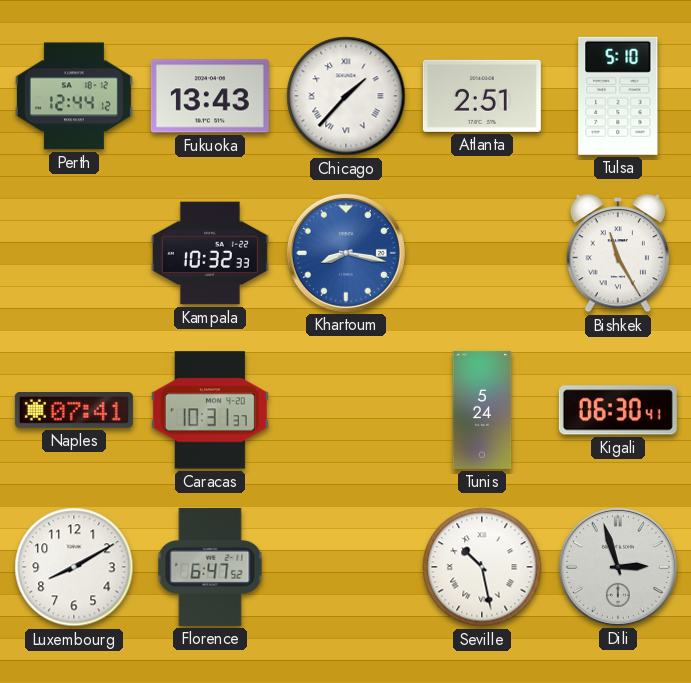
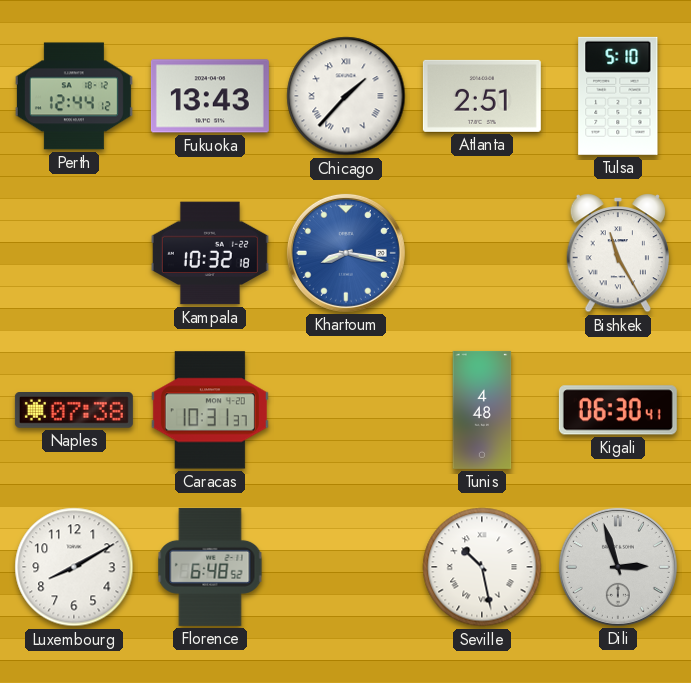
Kampala: 10:32:33 -> 10:32:18
Naples: 07:41 -> 07:38
Tunis: 5:24 -> 4:48
Florence: 6:47 -> 6:48
